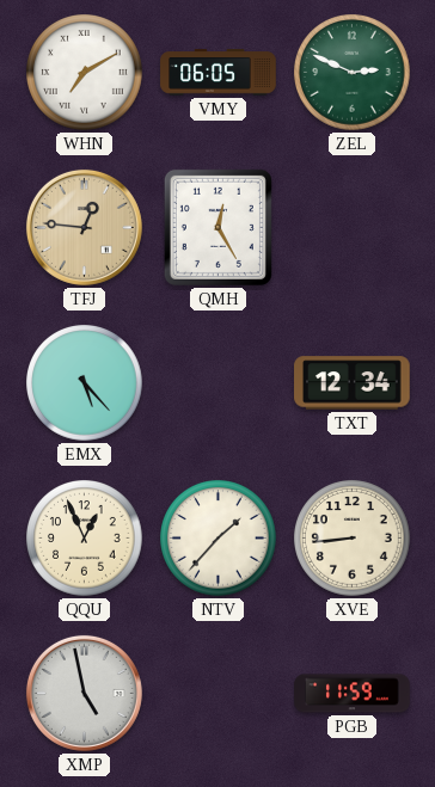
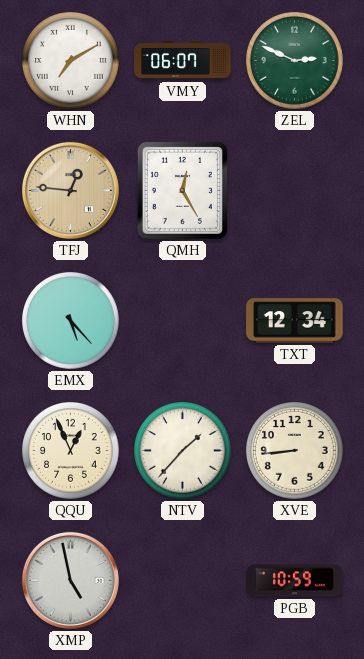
VMY: 06:05 -> 06:07
PGB: 11:59 -> 10:59
